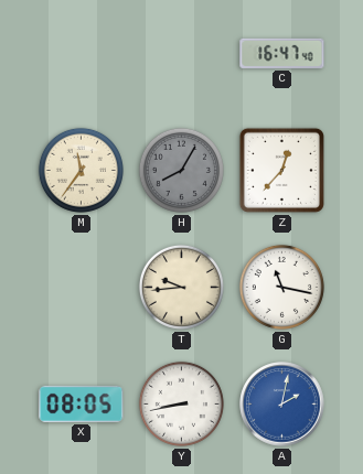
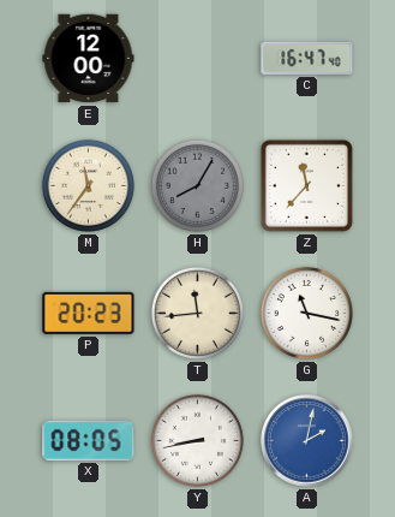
E: none -> 12:00
Z: 12:37 -> 11:37
P: none -> 20:23
T: 9:44 -> 11:44
